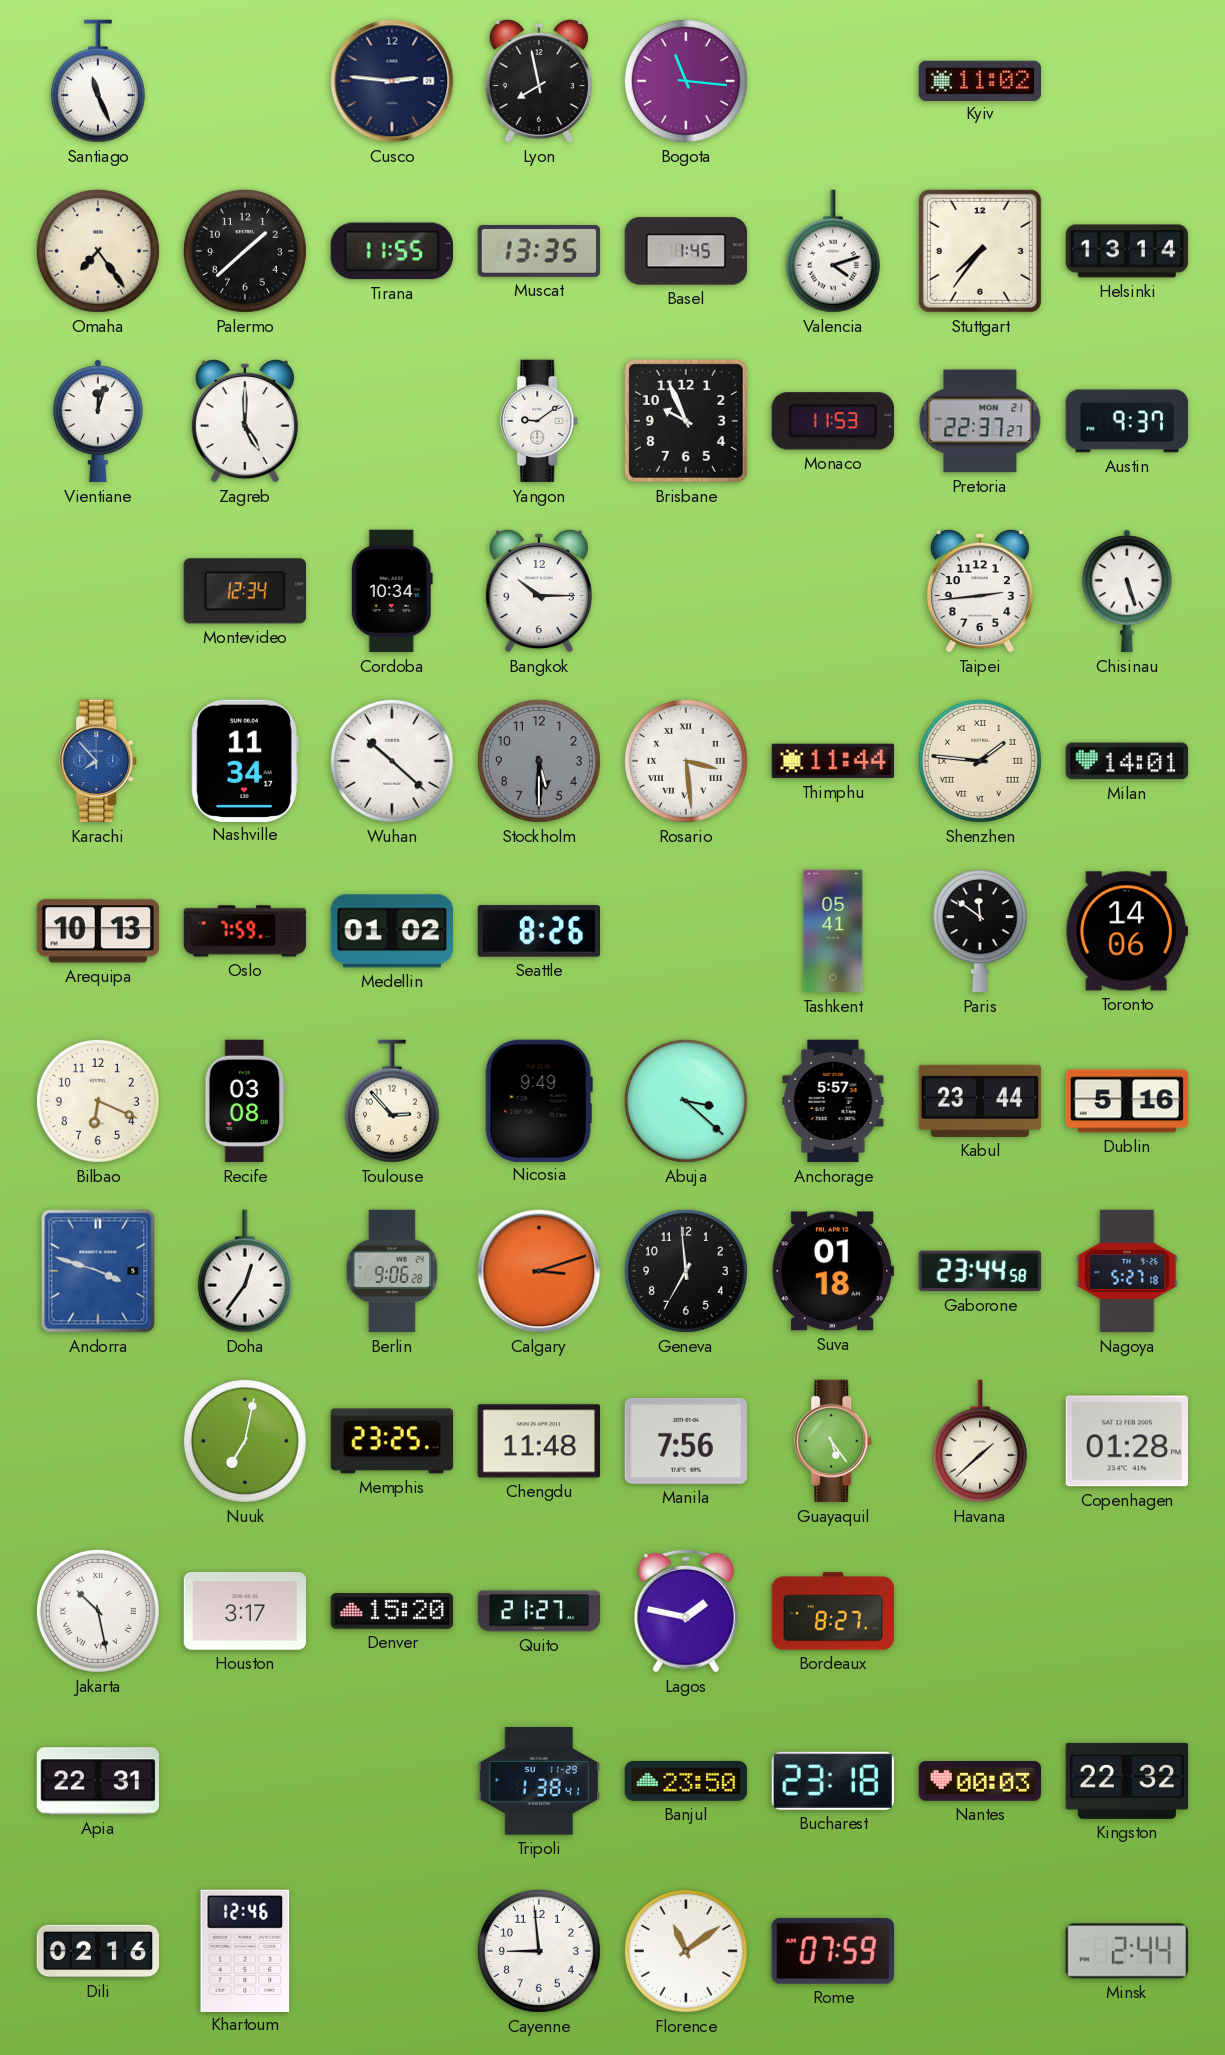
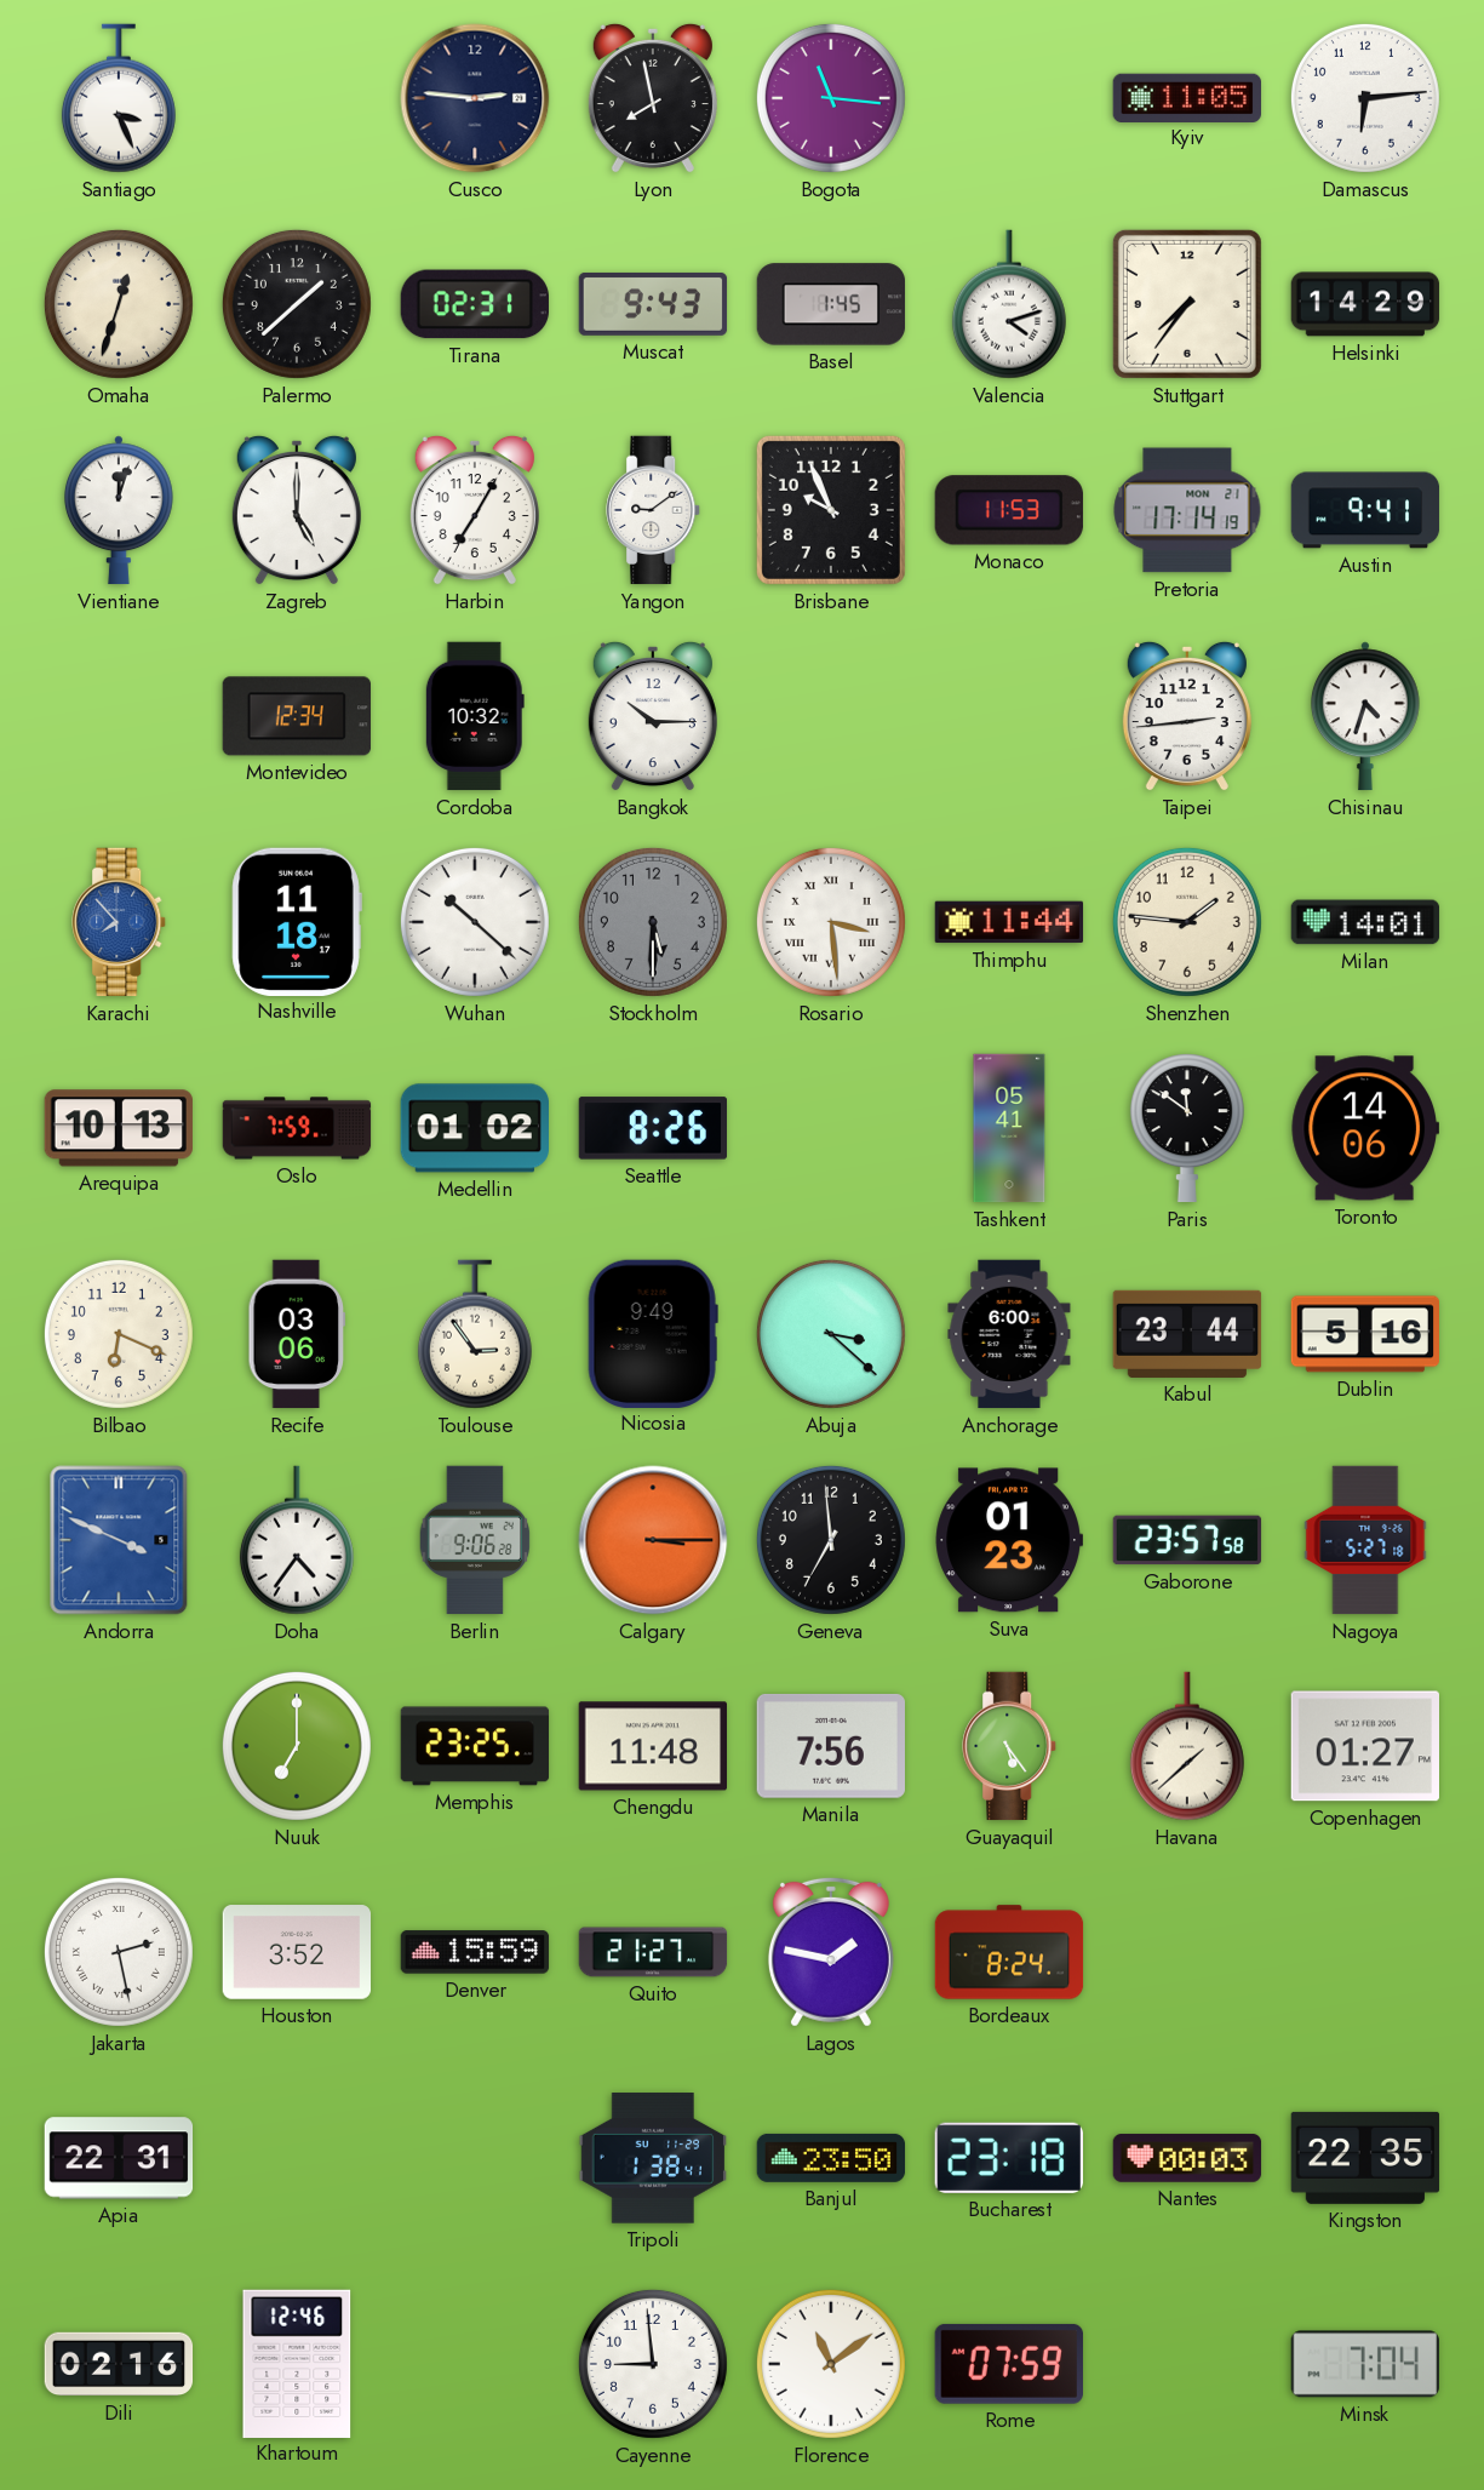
Santiago: 11:26 -> 3:26
Kyiv: 11:02 -> 11:05
Damascus: none -> 6:14
Omaha: 7:24 -> 12:33
Tirana: 11:55 -> 02:31
Muscat: 13:35 -> 9:43
Helsinki: 13:14 -> 14:29
Harbin: none -> 7:05
Pretoria: 22:37 -> 17:14
Austin: 9:37 -> 9:41
Cordoba: 10:34 -> 10:32
Chisinau: 5:27 -> 4:33
Nashville: 11:34 -> 11:18
Shenzhen numerals: Roman -> Arabic
Recife: 03:08 -> 03:06
Toulouse: 2:53 -> 2:54
Anchorage: 5:57 -> 6:00
Andorra: 3:48 -> 3:49
Doha: 12:36 -> 4:36
Calgary: 3:12 -> 3:15
Suva: 01:18 -> 01:23
Gaborone: 23:44 -> 23:57
Nuuk: 7:02 -> 7:00
Copenhagen: 01:28 -> 01:27
Jakarta: 10:28 -> 2:28
Houston: 3:17 -> 3:52
Denver: 15:20 -> 15:59
Bordeaux: 8:27 -> 8:24
Kingston: 22:32 -> 22:35
Minsk: 2:44 -> 7:04
